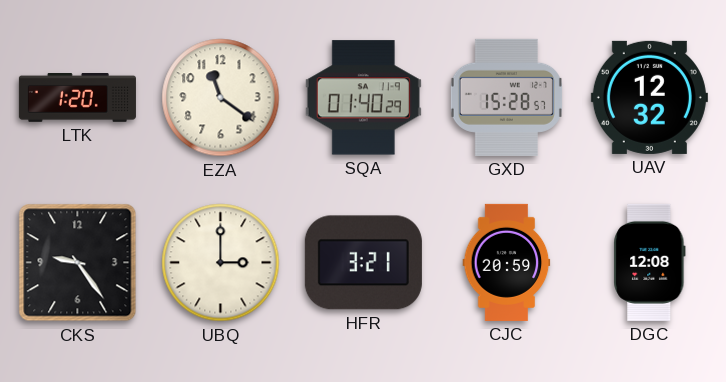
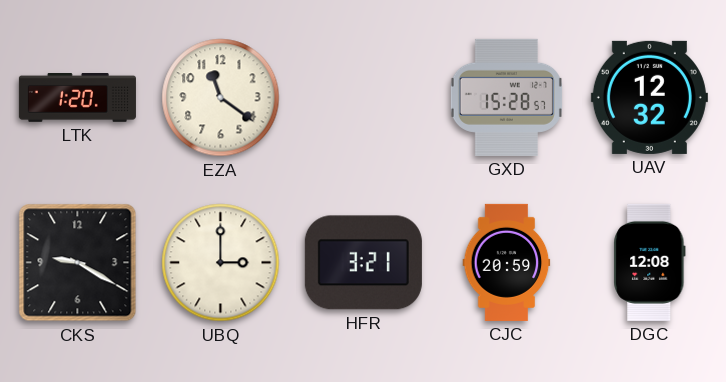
SQA: 01:40 -> none
CKS: 9:24 -> 9:20
